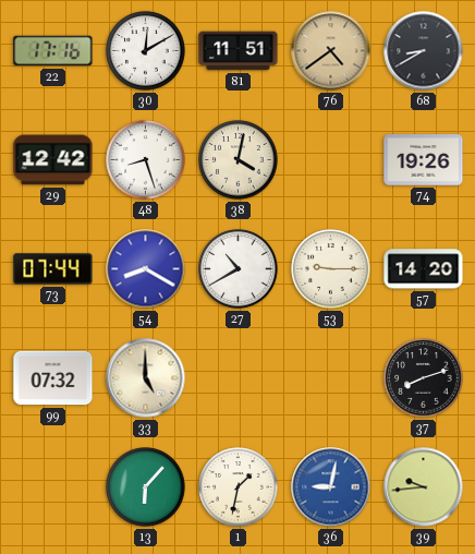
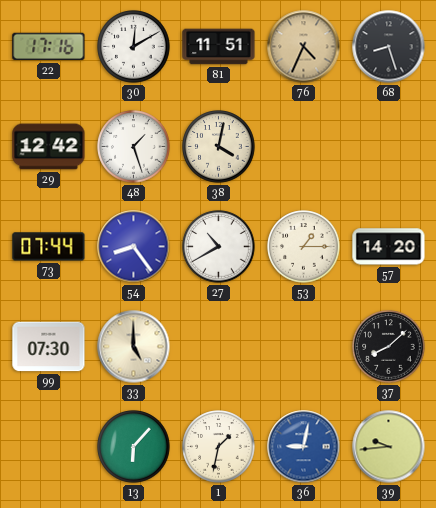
76: 4:39 -> 4:34
68: 8:40 -> 8:27
48: 8:27 -> 1:27
74: 19:26 -> none
54: 8:20 -> 8:24
53: 9:15 -> 1:15
99: 07:32 -> 07:30
37: 8:12 -> 8:08
